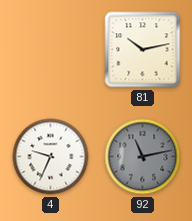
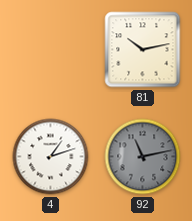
4: 9:34 -> 1:12
